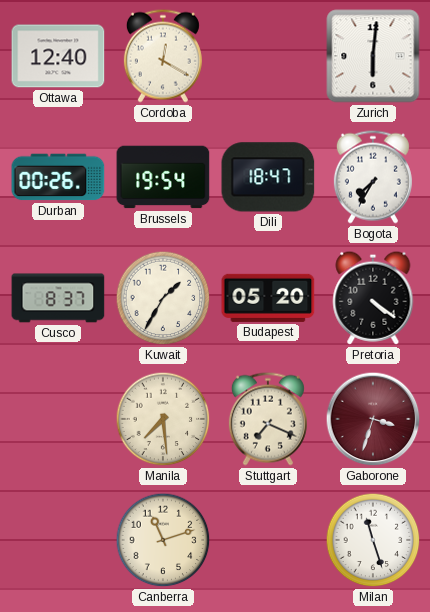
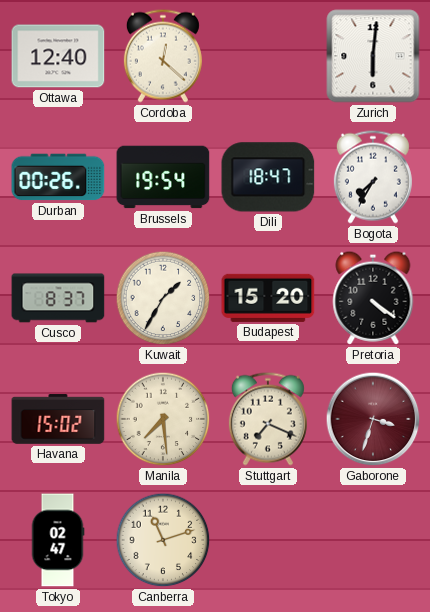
Cordoba: 12:20 -> 12:22
Budapest: 05:20 -> 15:20
Havana: none -> 15:02
Tokyo: none -> 02:47
Milan: 11:27 -> none
